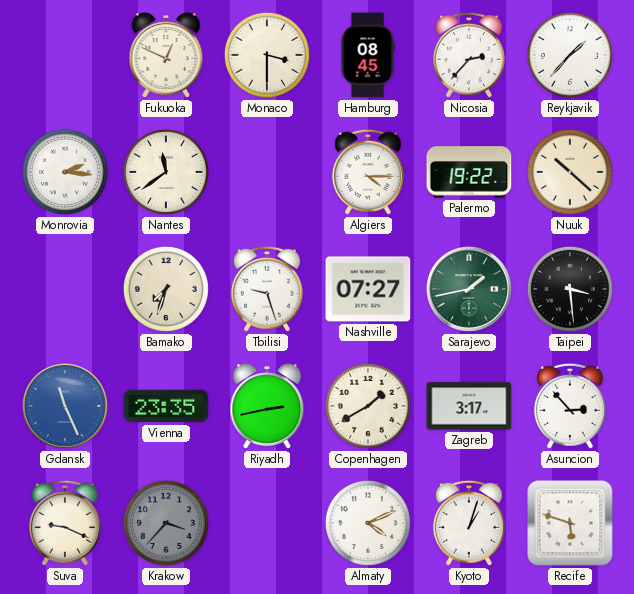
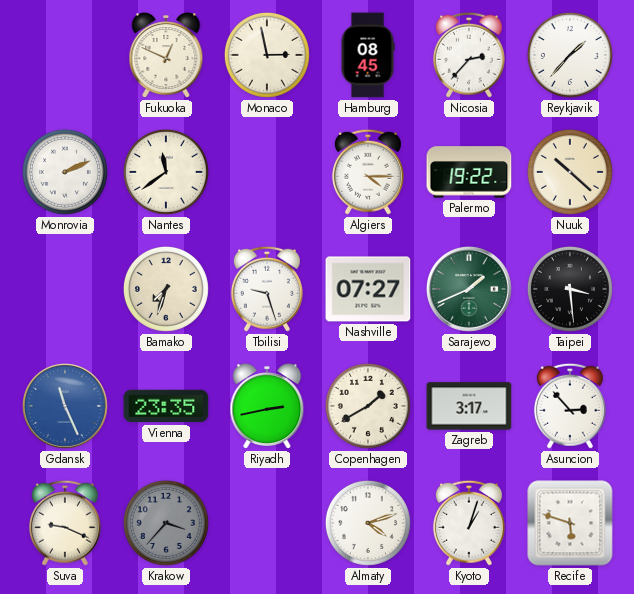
Monaco: 3:30 -> 2:58
Monrovia: 2:16 -> 2:11
Sarajevo: 1:43 -> 1:41
Almaty: 4:11 -> 4:12
